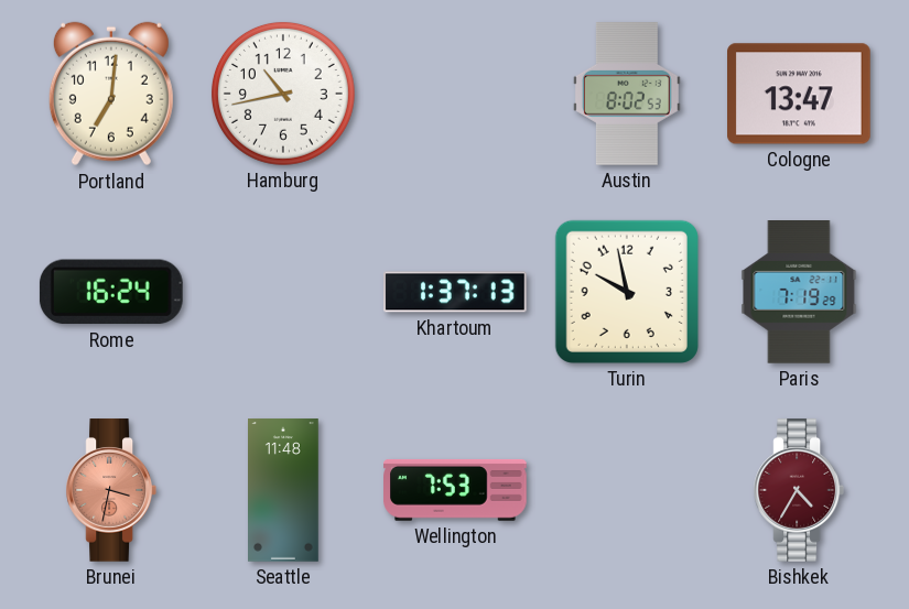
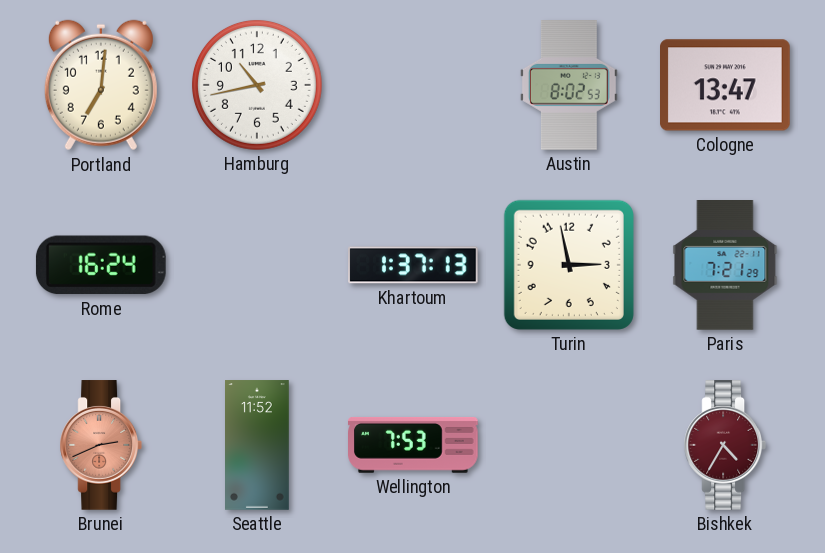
Turin: 9:58 -> 2:58
Paris: 7:19 -> 7:21
Brunei: 3:32 -> 2:41
Seattle: 11:48 -> 11:52
